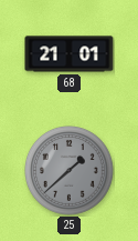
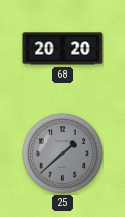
68: 21:01 -> 20:20
